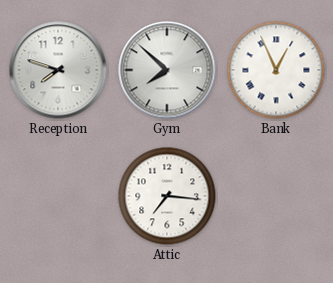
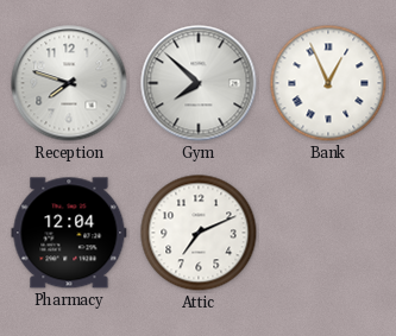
Pharmacy: none -> 12:04
Attic: 7:16 -> 7:11
